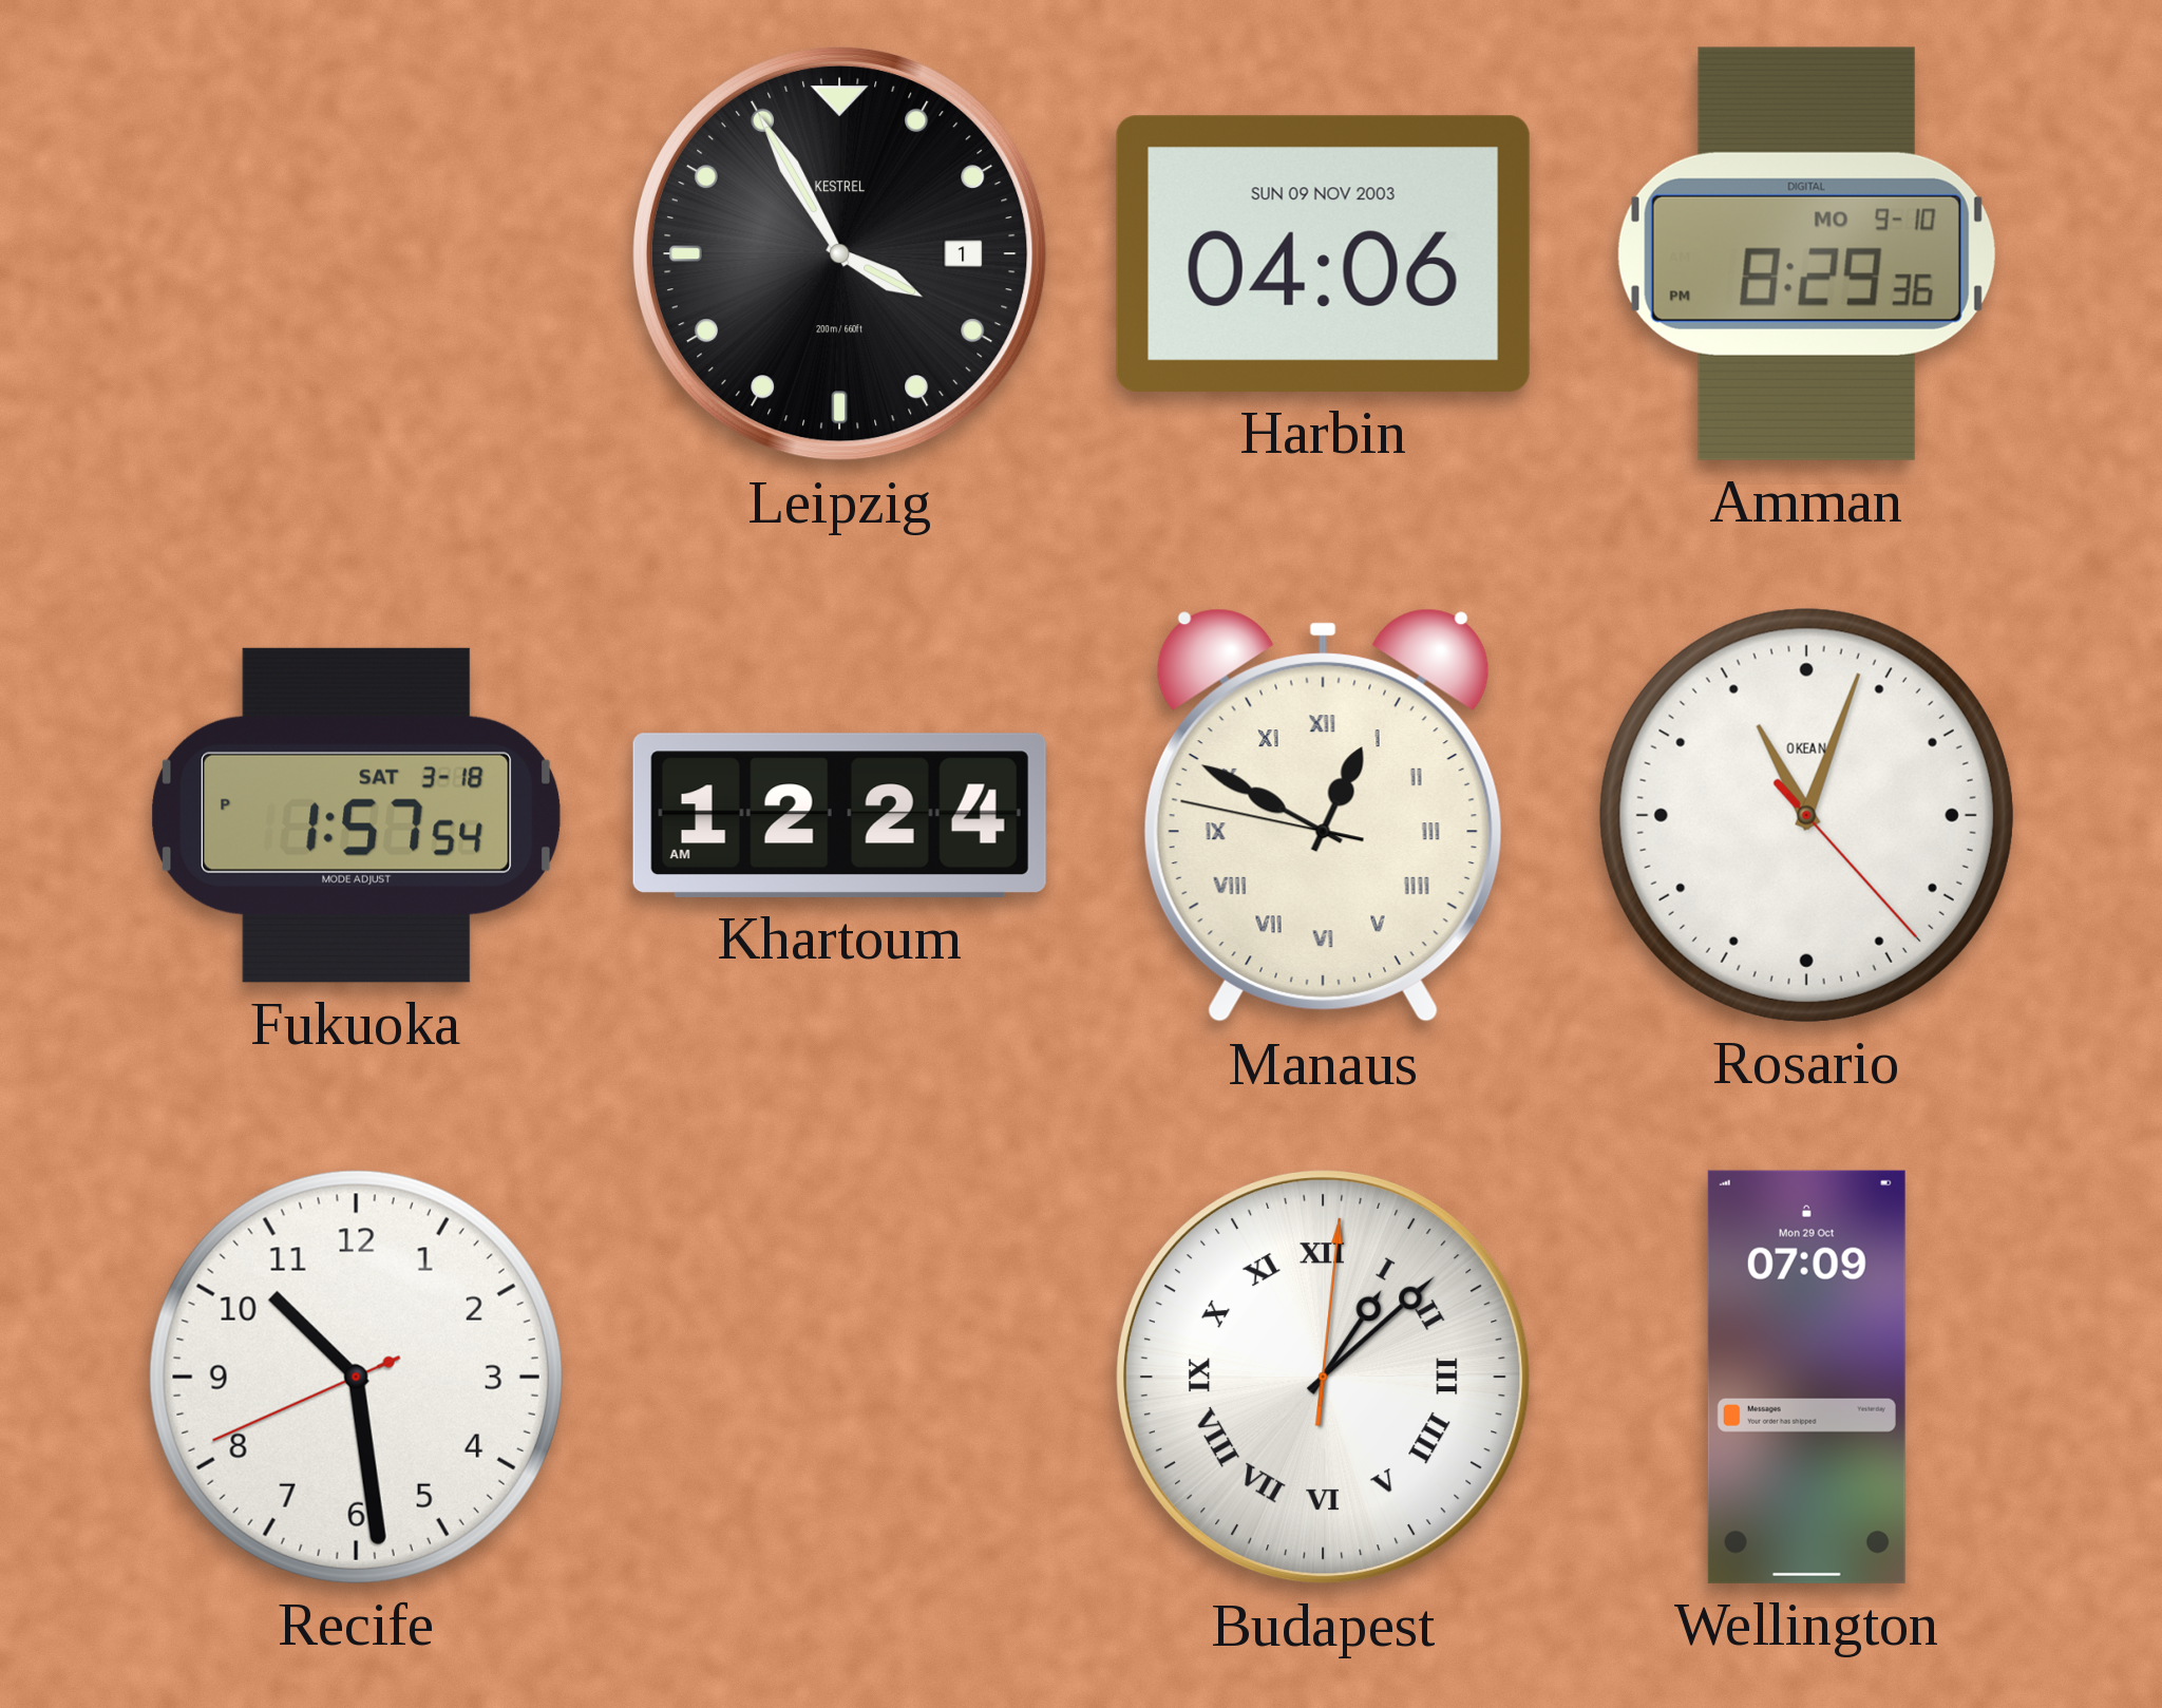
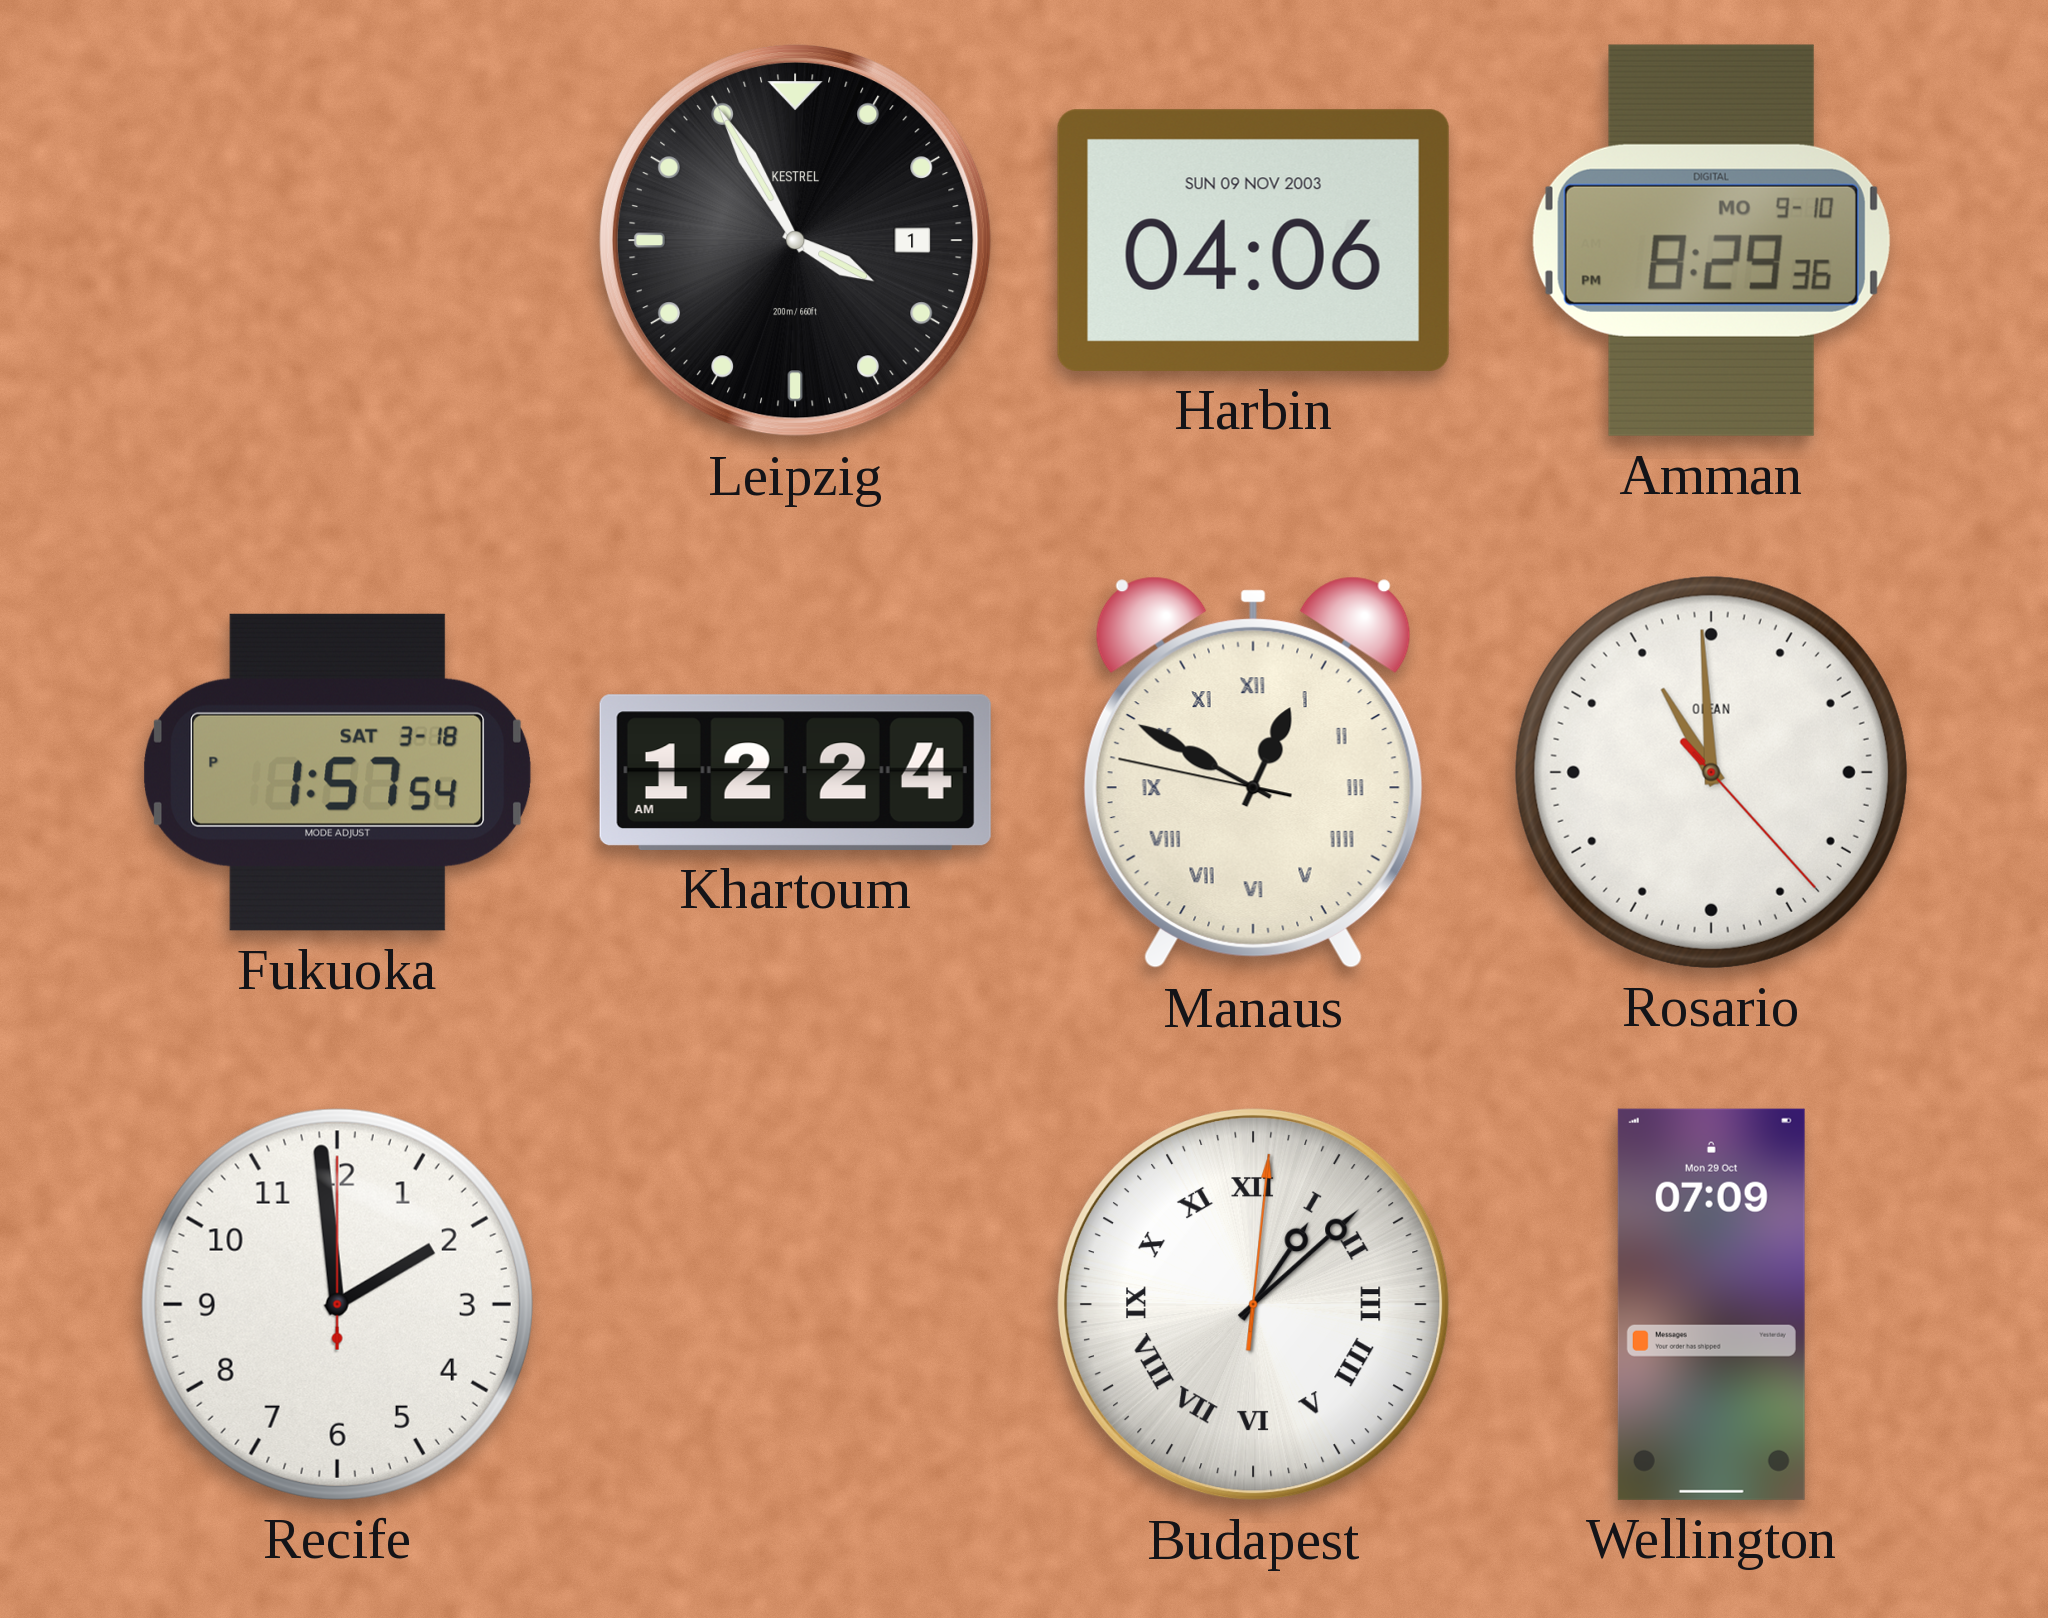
Rosario: 11:03 -> 10:59
Recife: 10:28 -> 1:59
